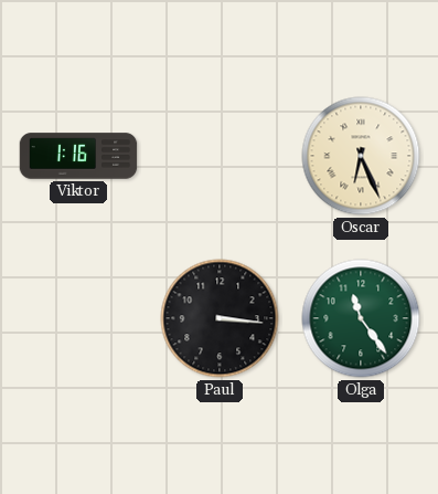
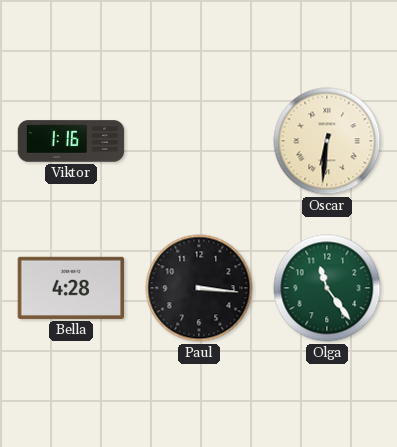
Oscar: 6:26 -> 6:31
Bella: none -> 4:28
